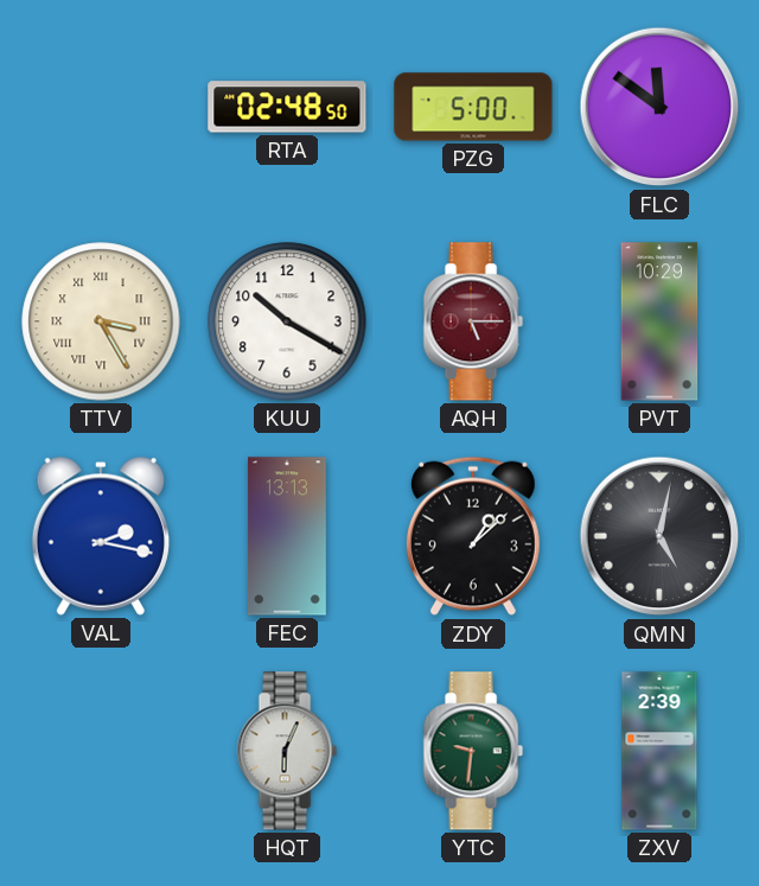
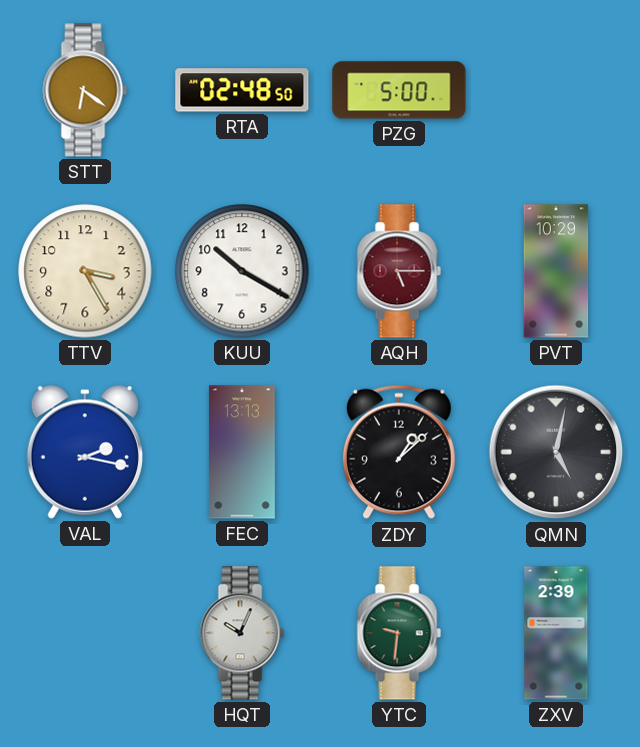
STT: none -> 6:21
FLC: 11:51 -> none
TTV numerals: Roman -> Arabic
HQT: 6:04 -> 10:04
